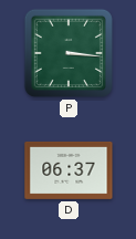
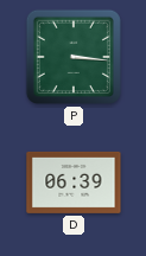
D: 06:37 -> 06:39
